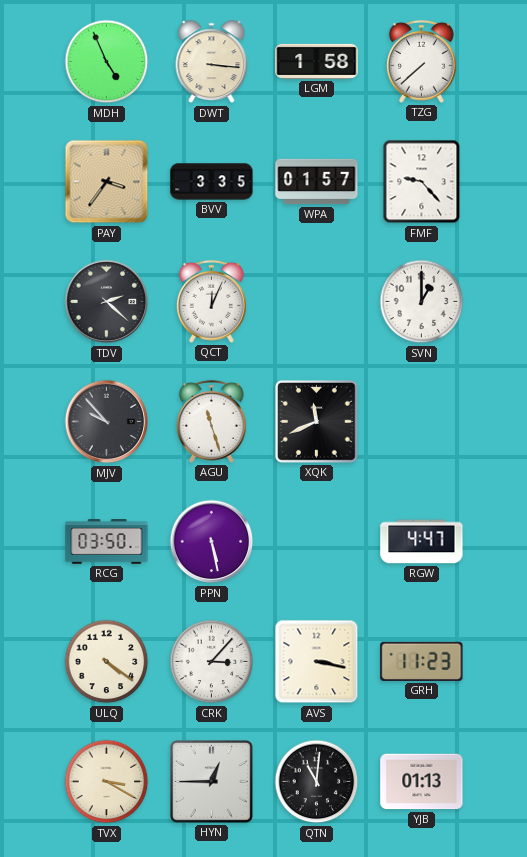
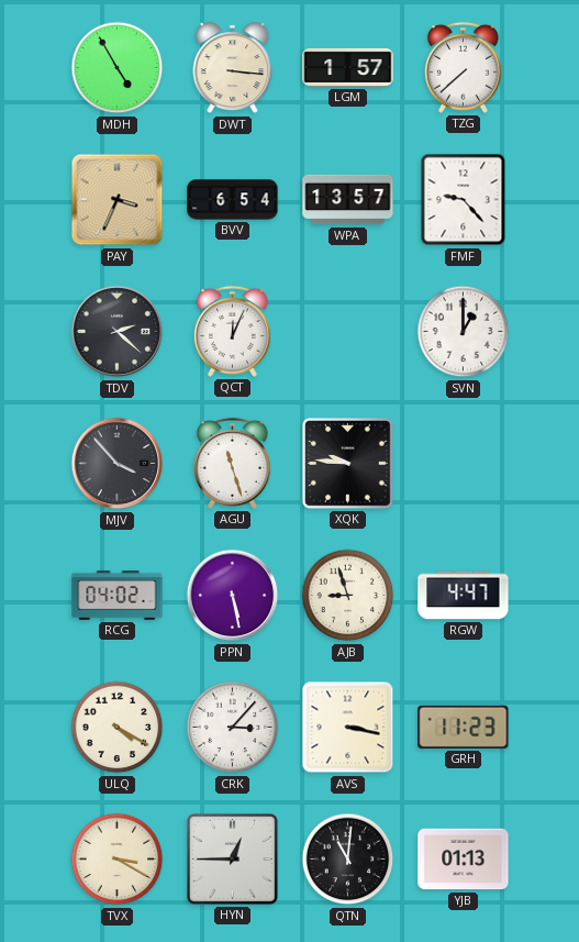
MDH: 4:56 -> 4:55
LGM: 1:58 -> 1:57
PAY: 3:36 -> 3:34
BVV: 3:35 -> 6:54
WPA: 01:57 -> 13:57
MJV: 9:53 -> 3:53
XQK: 11:41 -> 9:46
RCG: 03:50 -> 04:02
AJB: none -> 8:57
ULQ: 4:21 -> 4:20
